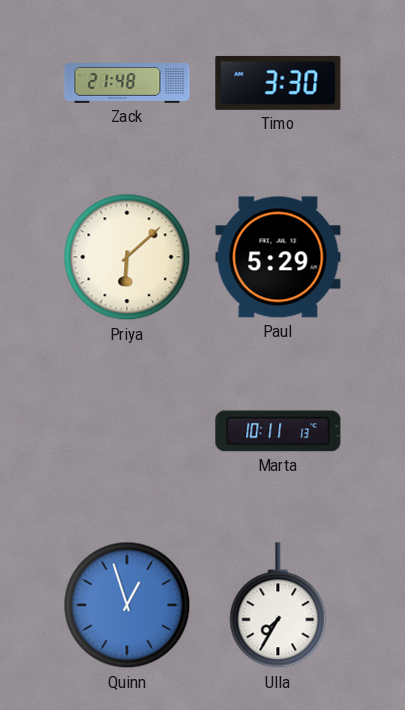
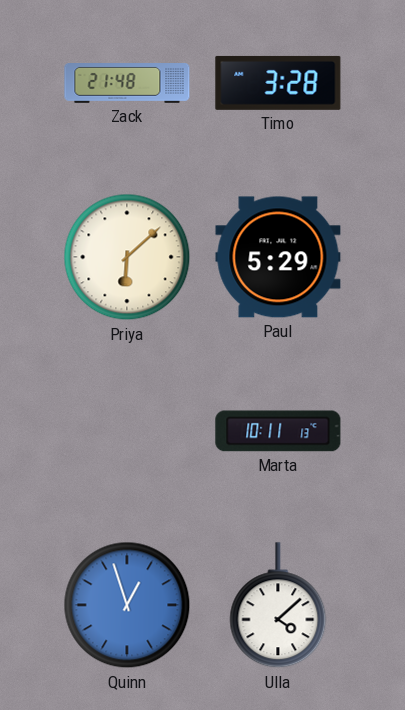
Timo: 3:30 -> 3:28
Ulla: 7:35 -> 4:08
